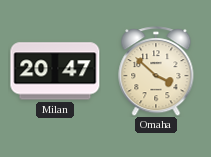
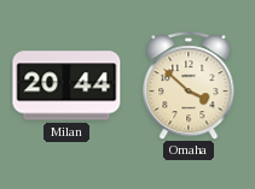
Milan: 20:47 -> 20:44
